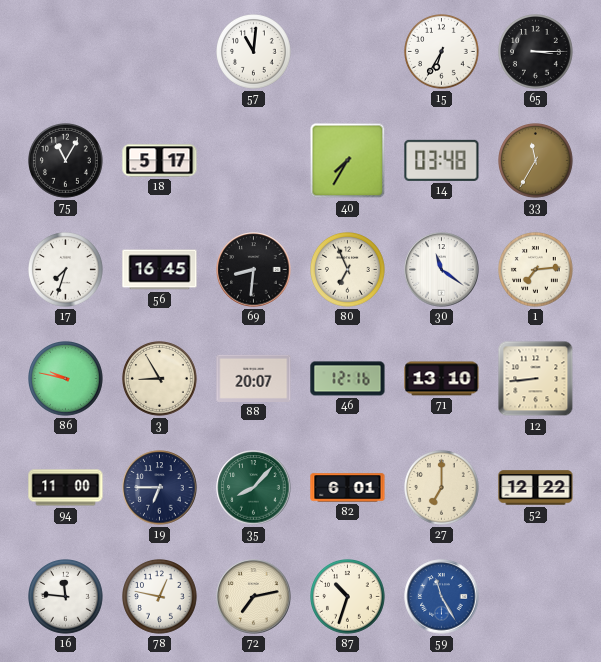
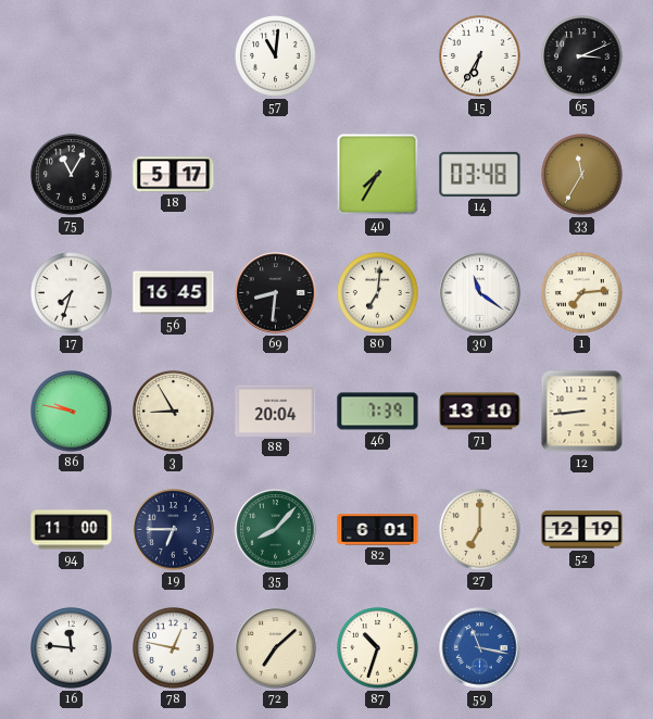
65: 3:15 -> 3:11
80: 6:56 -> 7:01
88: 20:07 -> 20:04
46: 12:16 -> 7:39
52: 12:22 -> 12:19
72: 7:13 -> 7:08
59: 11:25 -> 11:17
